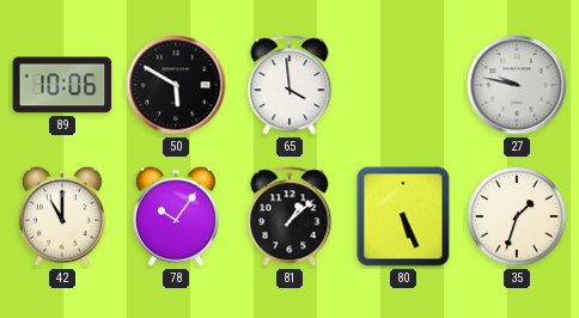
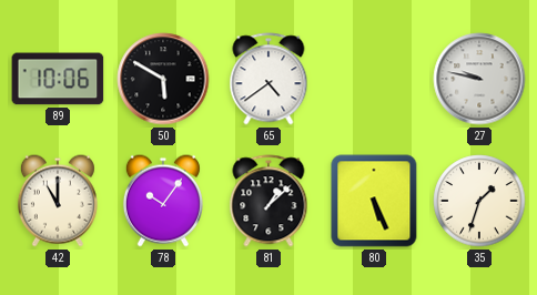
65: 3:59 -> 4:39
